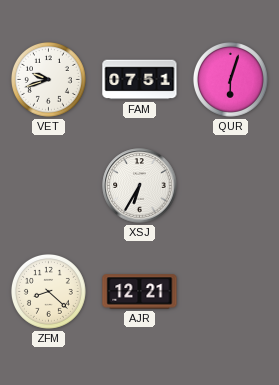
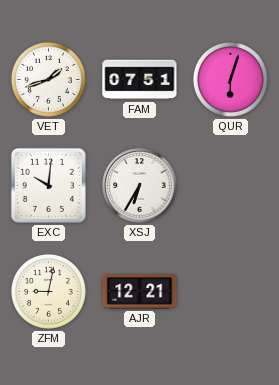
VET: 9:42 -> 1:42
EXC: none -> 10:01
ZFM: 8:22 -> 9:02
